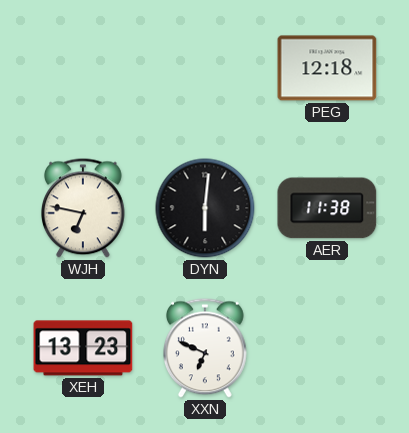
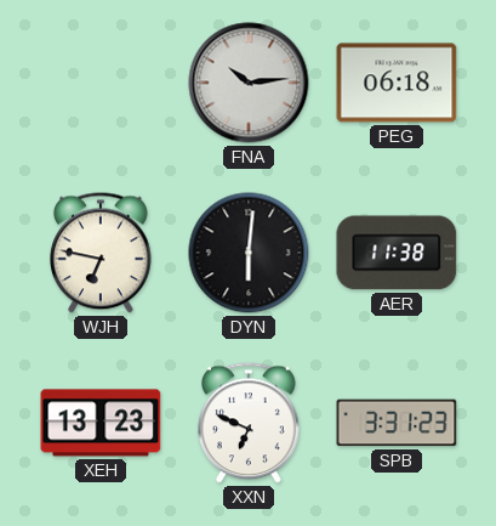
FNA: none -> 10:14
PEG: 12:18 -> 06:18
SPB: none -> 3:31
